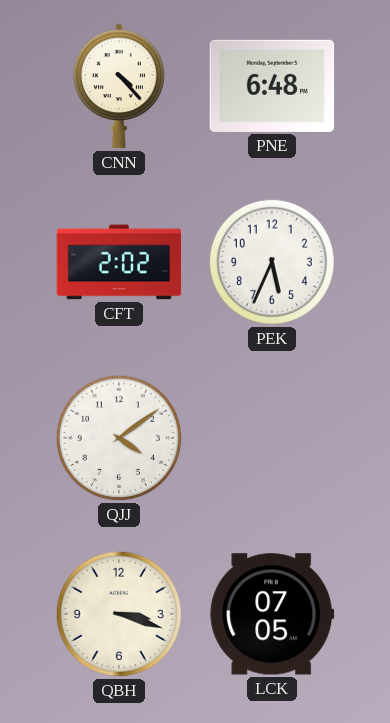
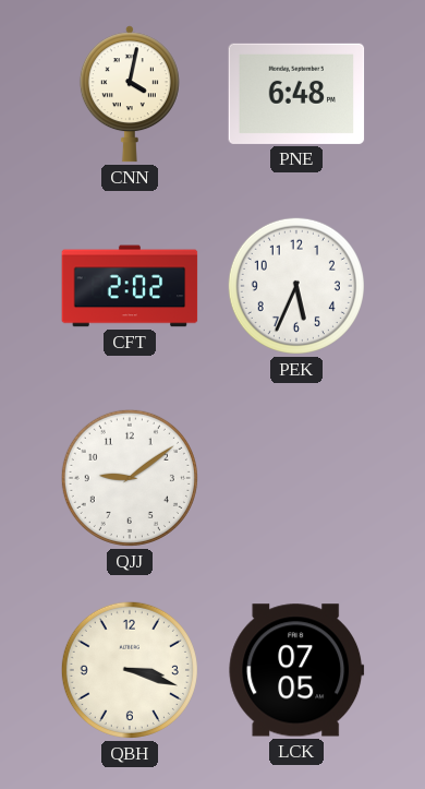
CNN: 4:23 -> 4:02
QJJ: 4:09 -> 9:09
